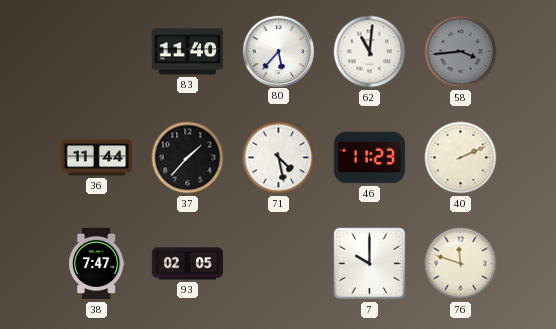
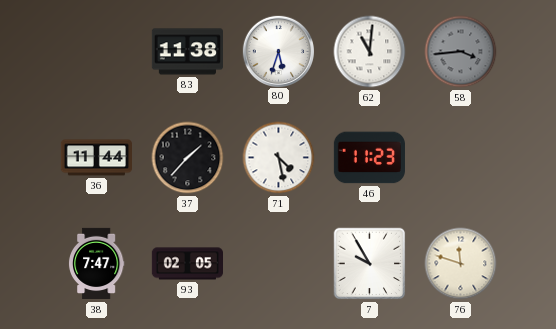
83: 11:40 -> 11:38
80: 5:37 -> 5:33
40: 2:11 -> none
7: 10:00 -> 9:55
